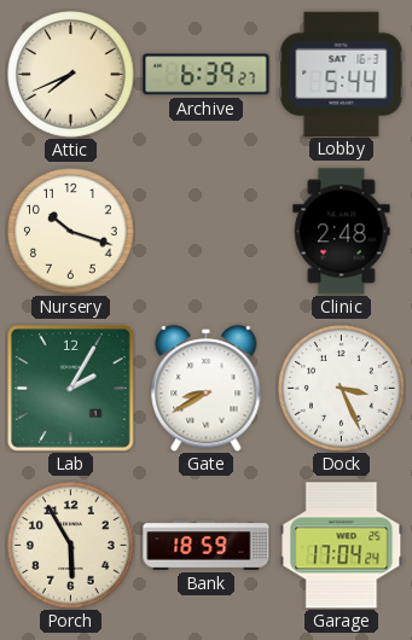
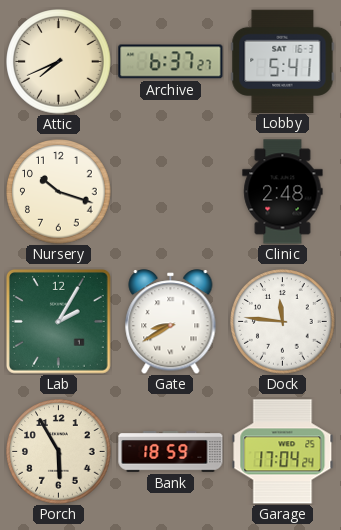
Archive: 6:39 -> 6:37
Lobby: 5:44 -> 5:41
Dock: 3:26 -> 11:46
